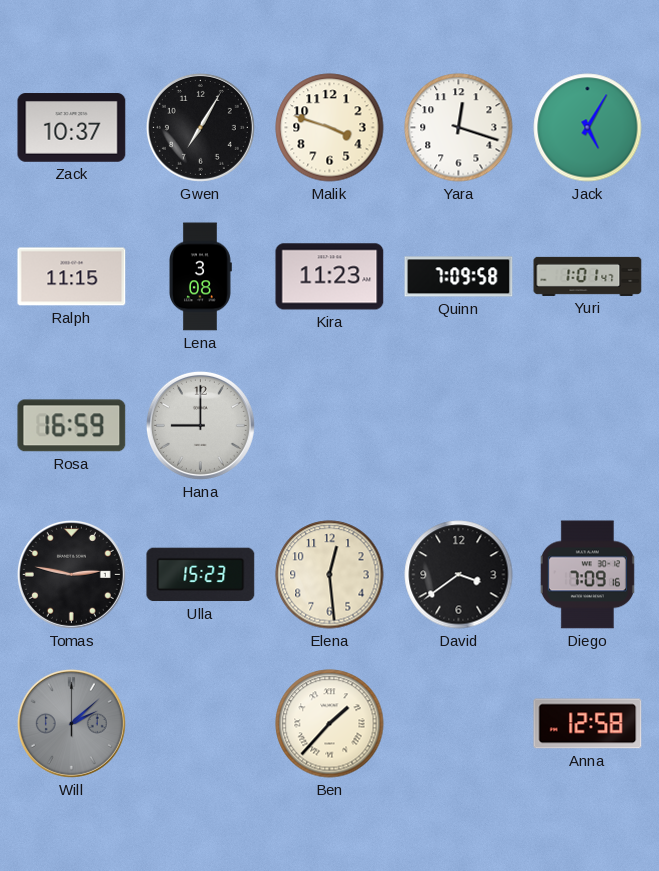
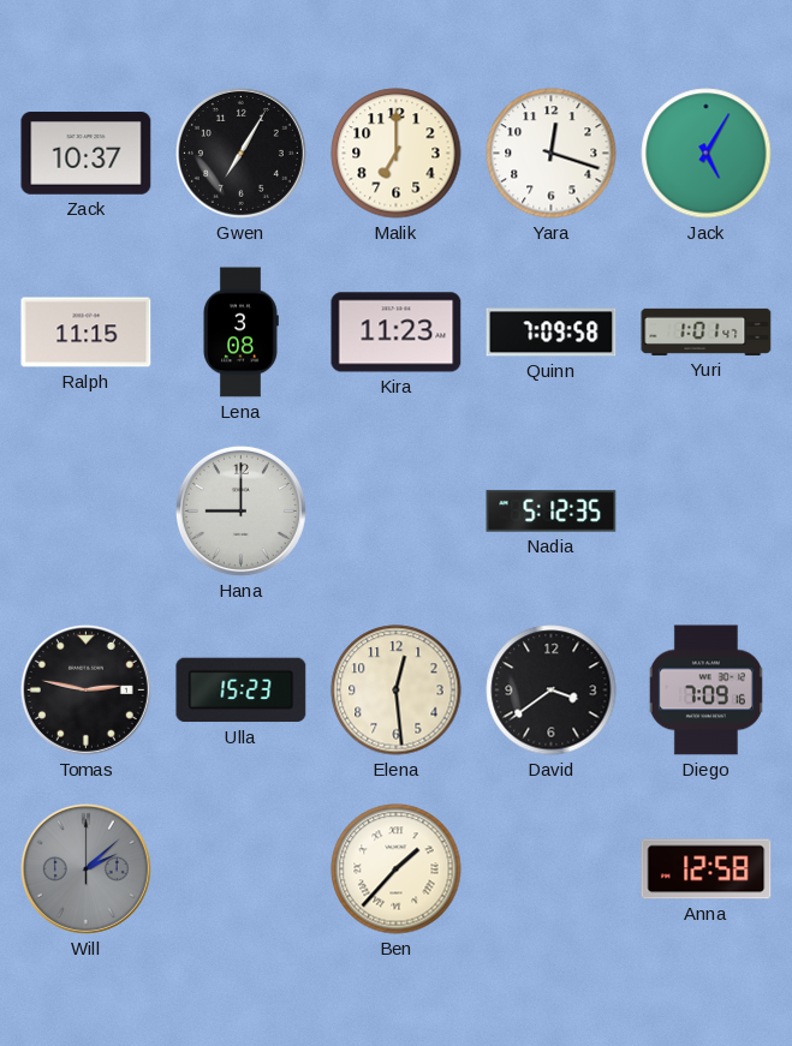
Malik: 3:48 -> 7:00
Rosa: 16:59 -> none
Nadia: none -> 5:12
